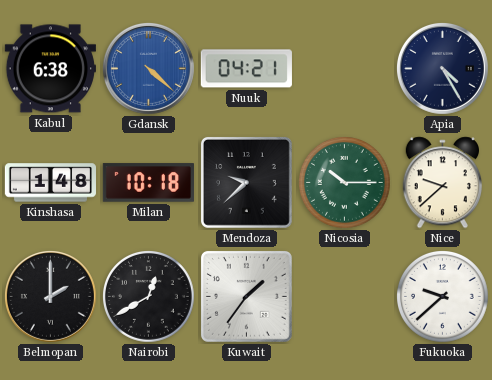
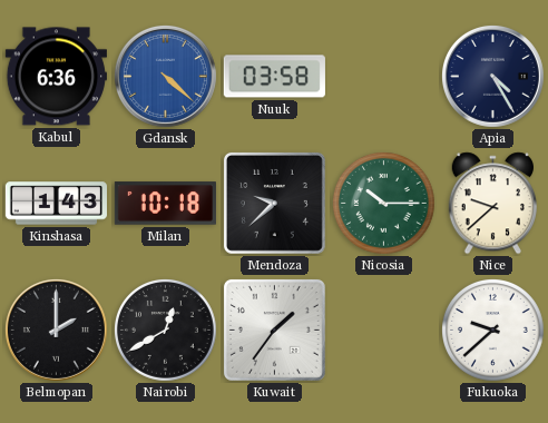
Kabul: 6:38 -> 6:36
Nuuk: 04:21 -> 03:58
Kinshasa: 1:48 -> 1:43
